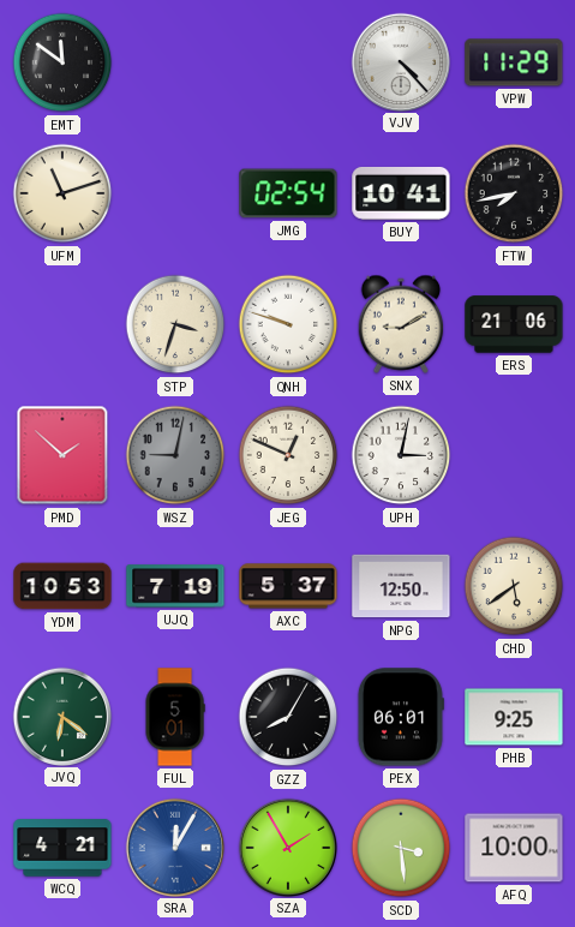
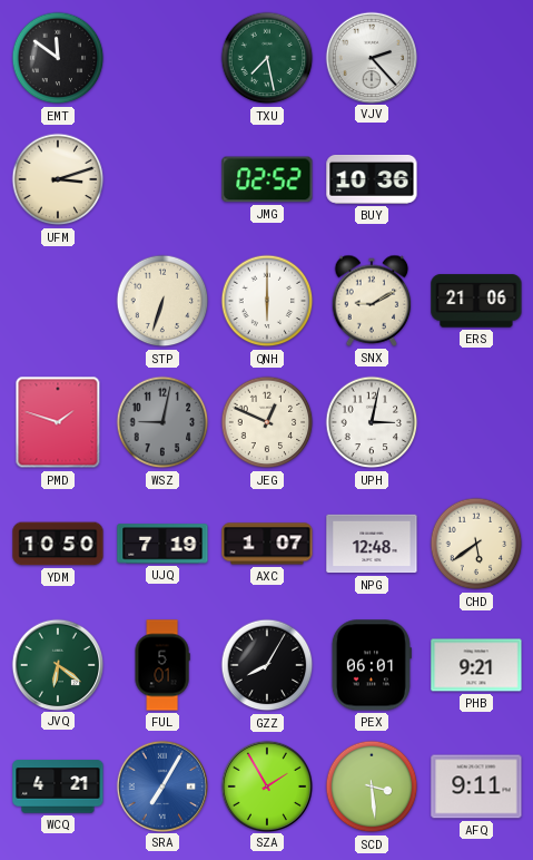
TXU: none -> 7:28
VJV: 4:23 -> 2:23
VPW: 11:29 -> none
UFM: 11:12 -> 3:12
JMG: 02:54 -> 02:52
BUY: 10:41 -> 10:36
FTW: 7:43 -> none
STP: 3:33 -> 6:33
QNH: 9:48 -> 6:00
PMD: 1:52 -> 1:48
YDM: 10:53 -> 10:50
AXC: 5:37 -> 1:07
NPG: 12:50 -> 12:48
PHB: 9:25 -> 9:21
SRA: 12:05 -> 7:05
AFQ: 10:00 -> 9:11
